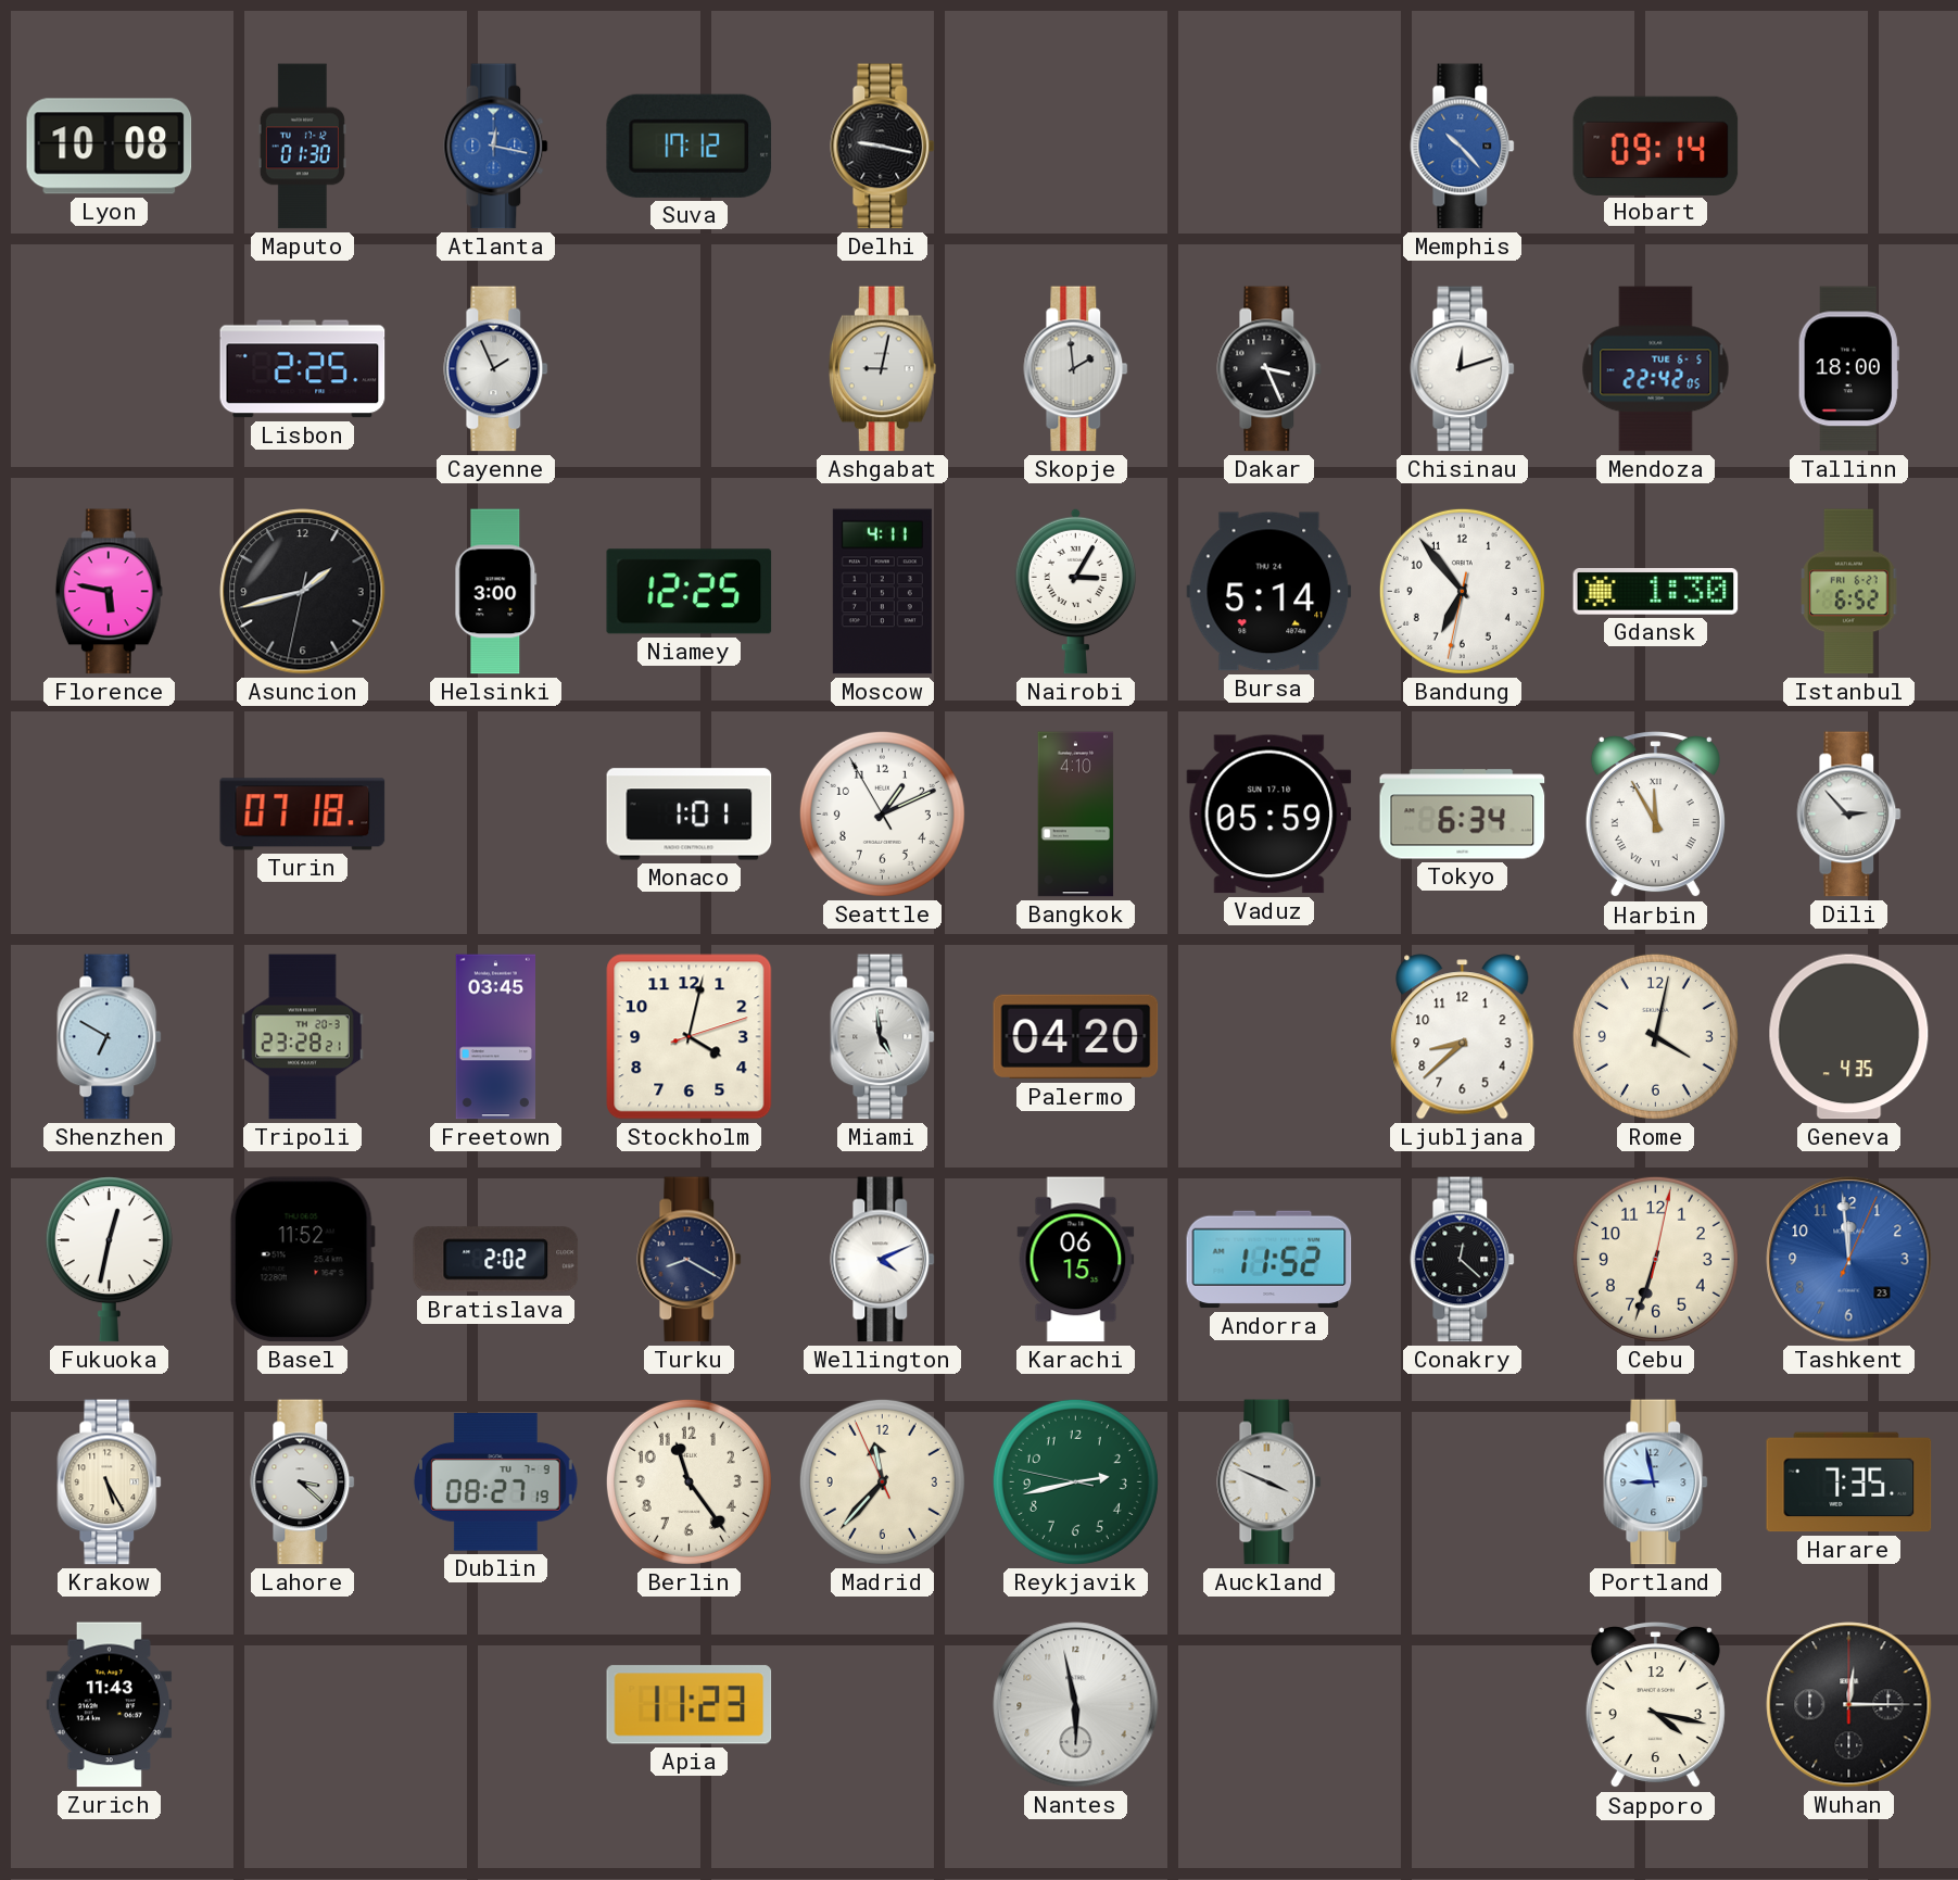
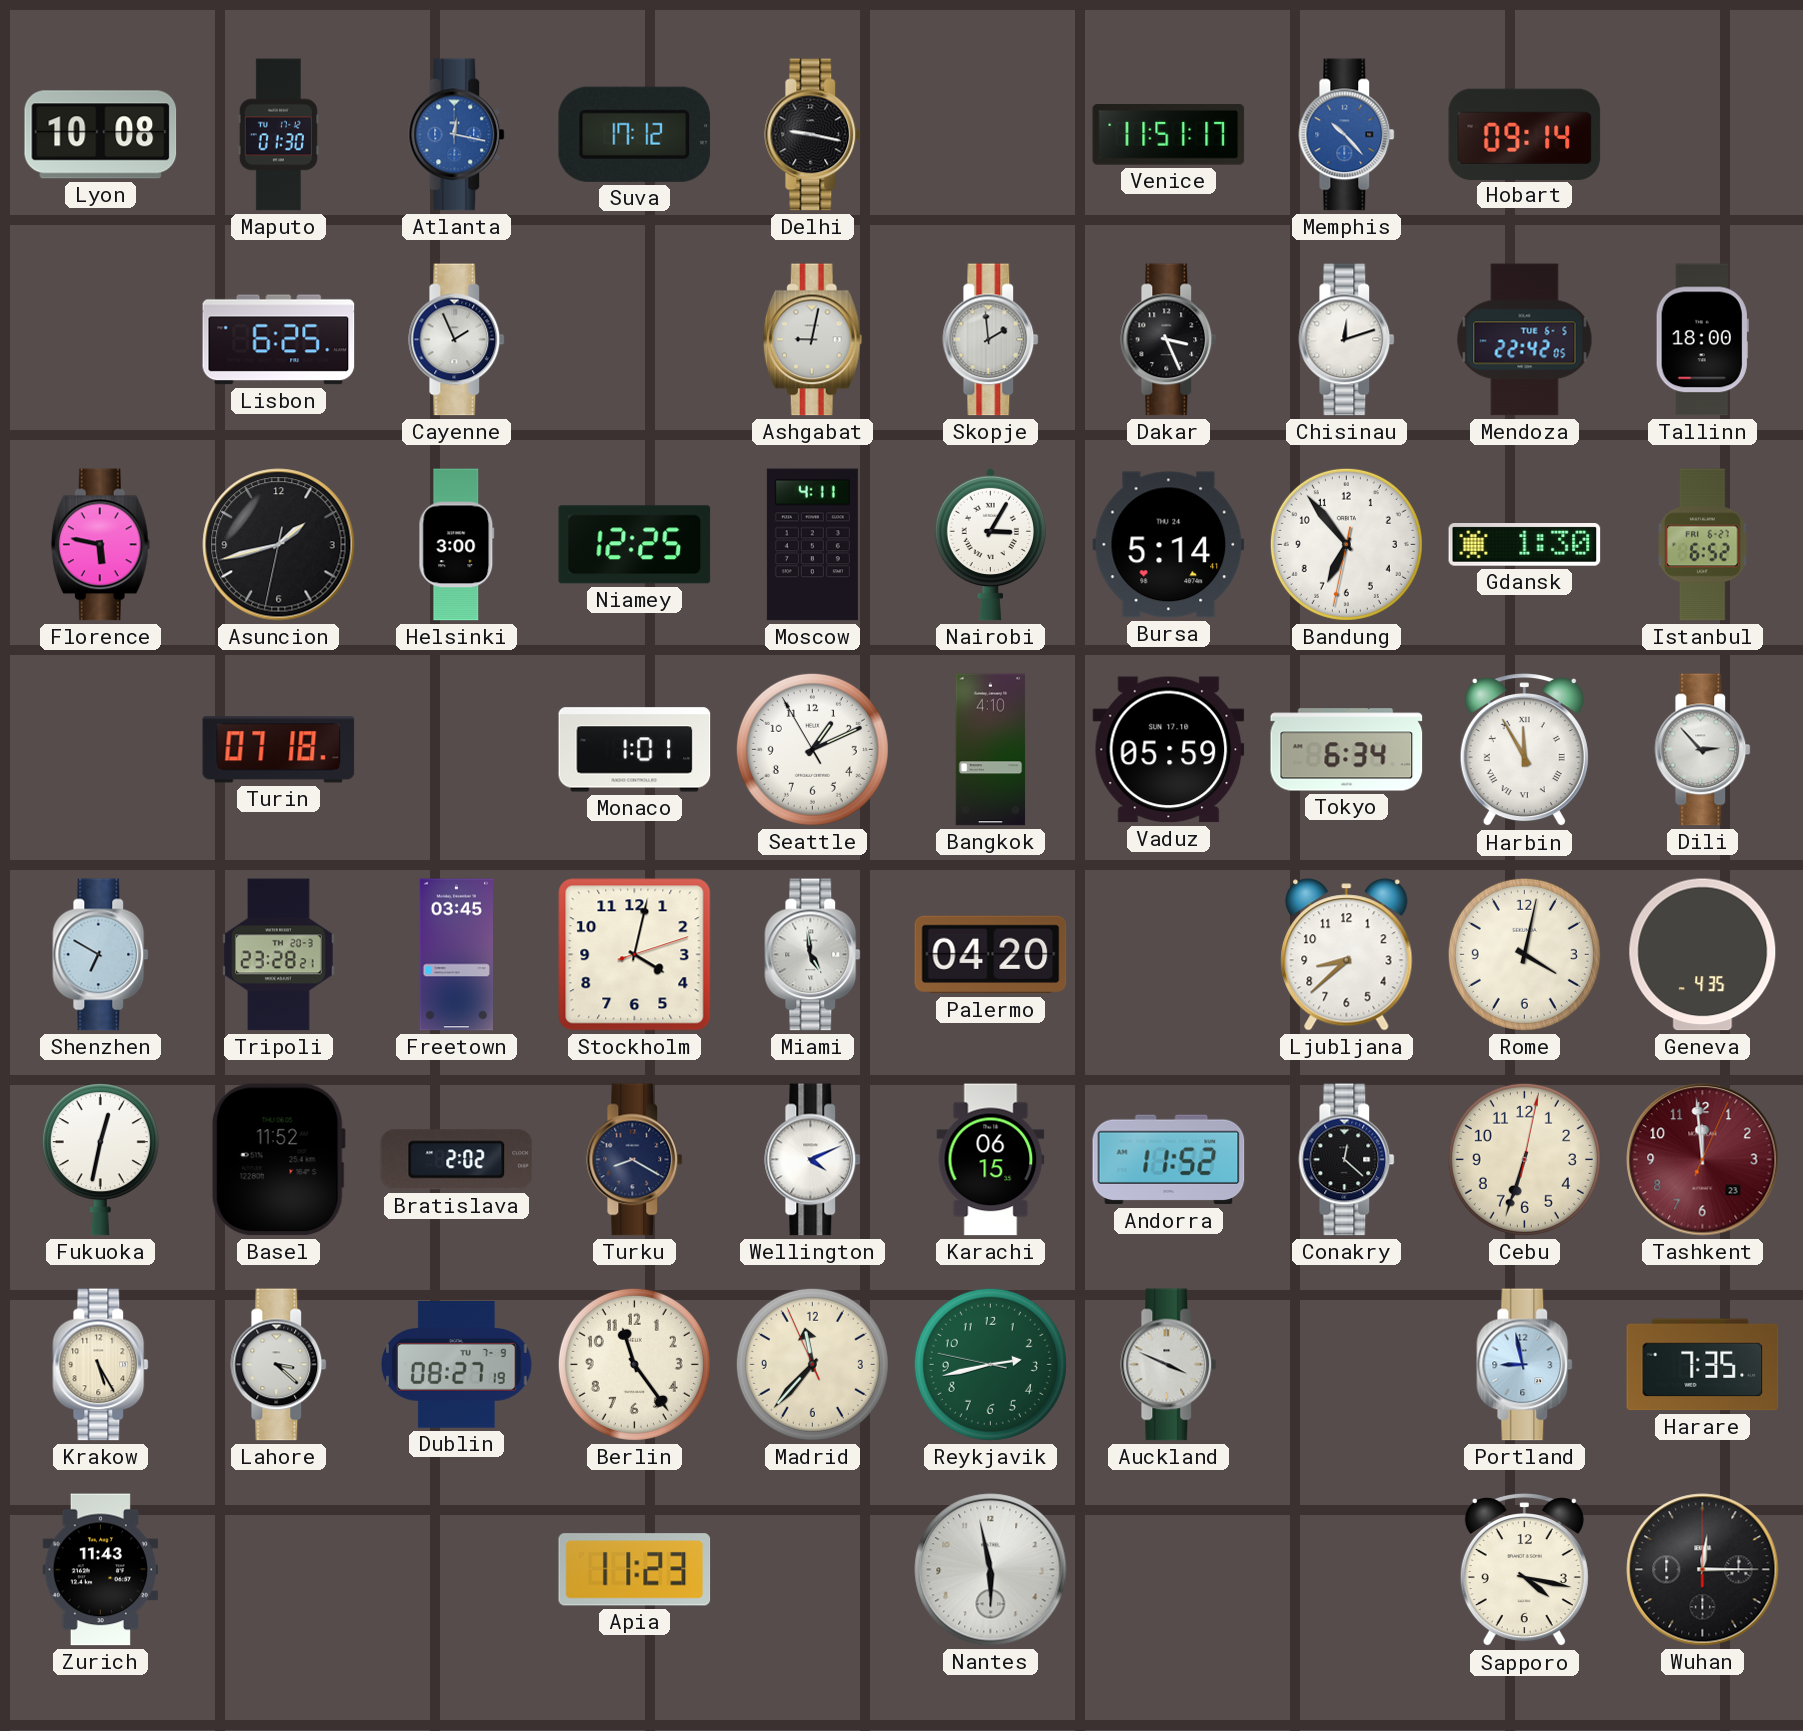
Venice: none -> 11:51
Lisbon: 2:25 -> 6:25
Tashkent dial: blue -> burgundy
